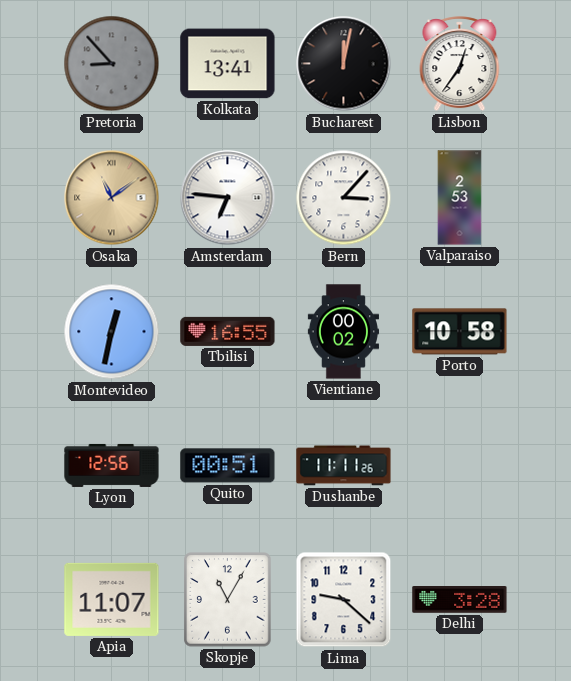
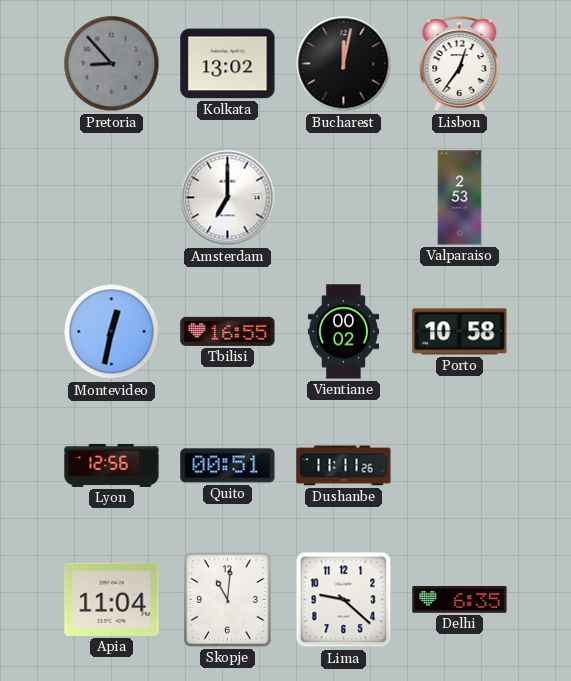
Kolkata: 13:41 -> 13:02
Osaka: 11:09 -> none
Amsterdam: 6:46 -> 7:00
Bern: 3:07 -> none
Apia: 11:07 -> 11:04
Skopje: 11:05 -> 11:01
Delhi: 3:28 -> 6:35
